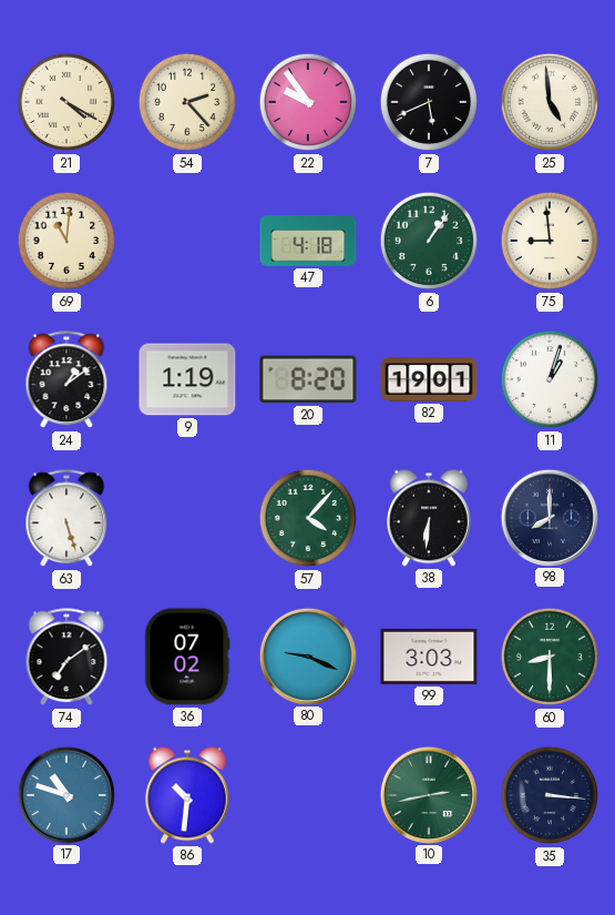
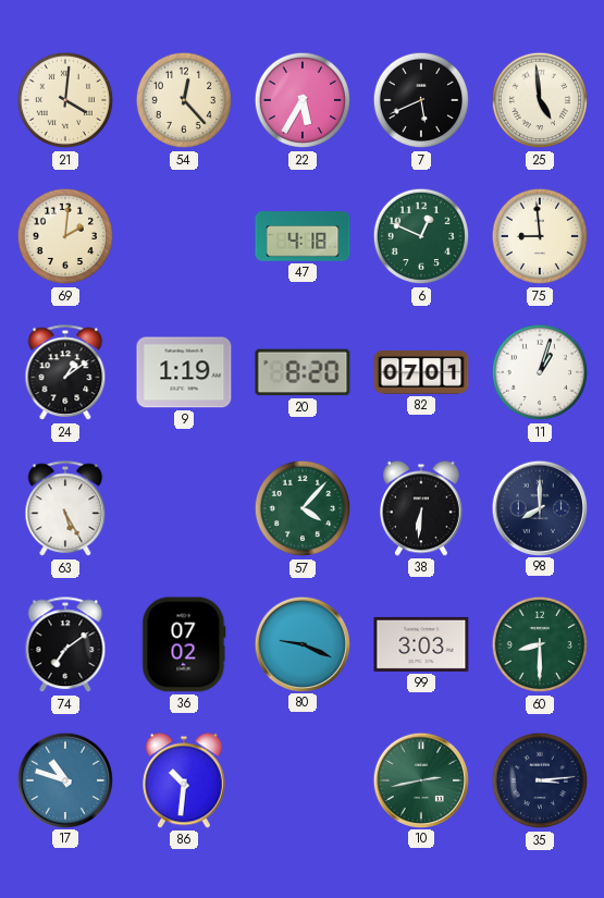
21: 4:20 -> 4:01
54: 2:23 -> 12:23
22: 9:54 -> 5:35
69: 11:01 -> 2:01
6: 1:06 -> 12:49
82: 19:01 -> 07:01
63: 5:27 -> 5:25
35: 3:16 -> 3:14
